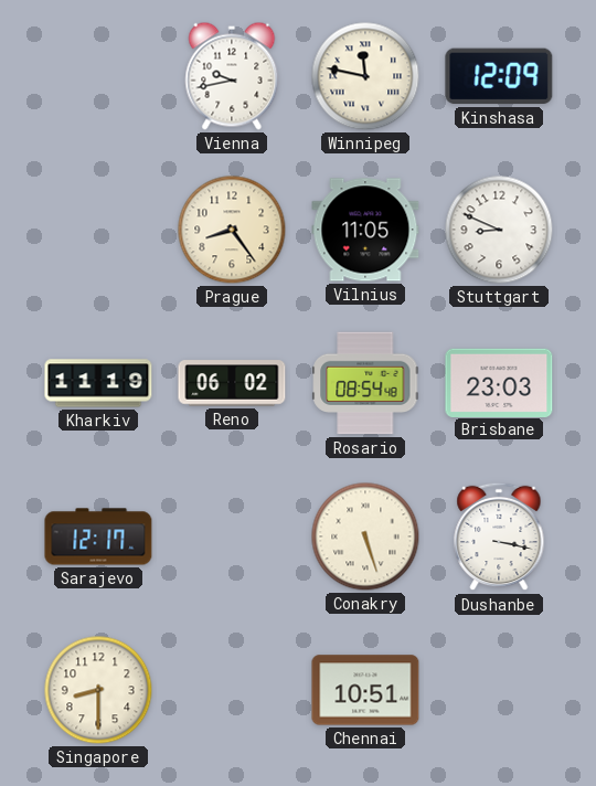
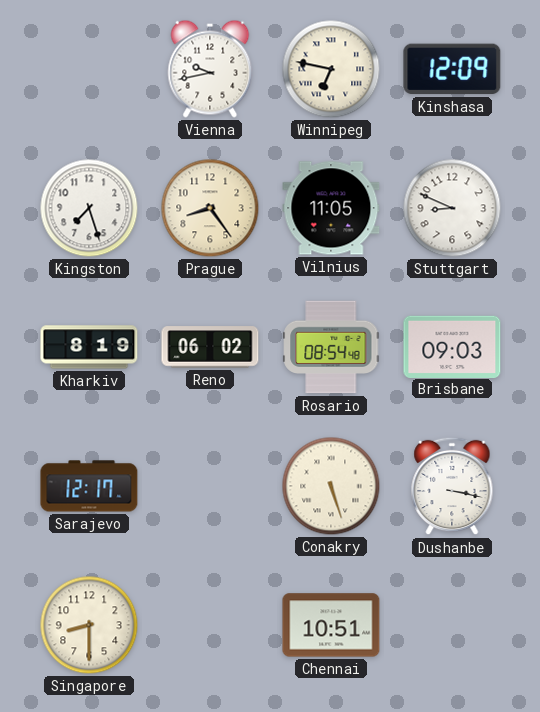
Winnipeg: 11:47 -> 6:47
Kingston: none -> 7:27
Kharkiv: 11:19 -> 8:19
Brisbane: 23:03 -> 09:03
